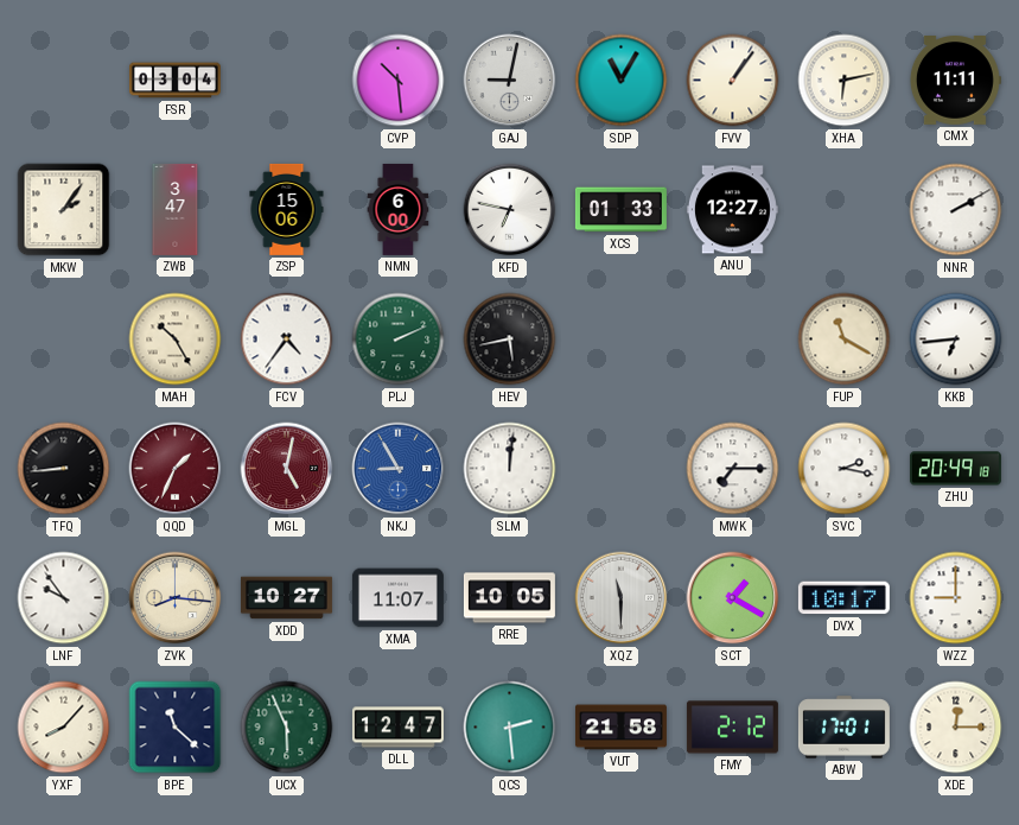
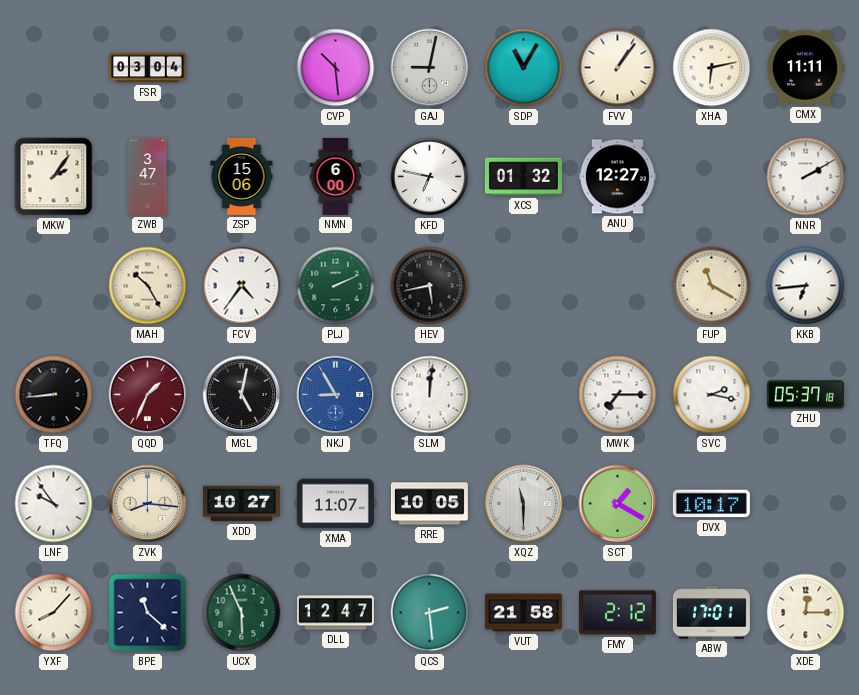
XCS: 01:33 -> 01:32
MGL dial: burgundy -> black
ZHU: 20:49 -> 05:37
WZZ: 9:00 -> none
